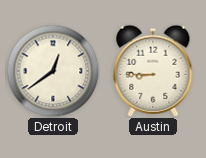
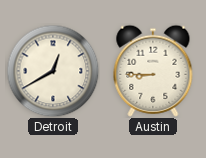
Detroit: 12:39 -> 12:40
